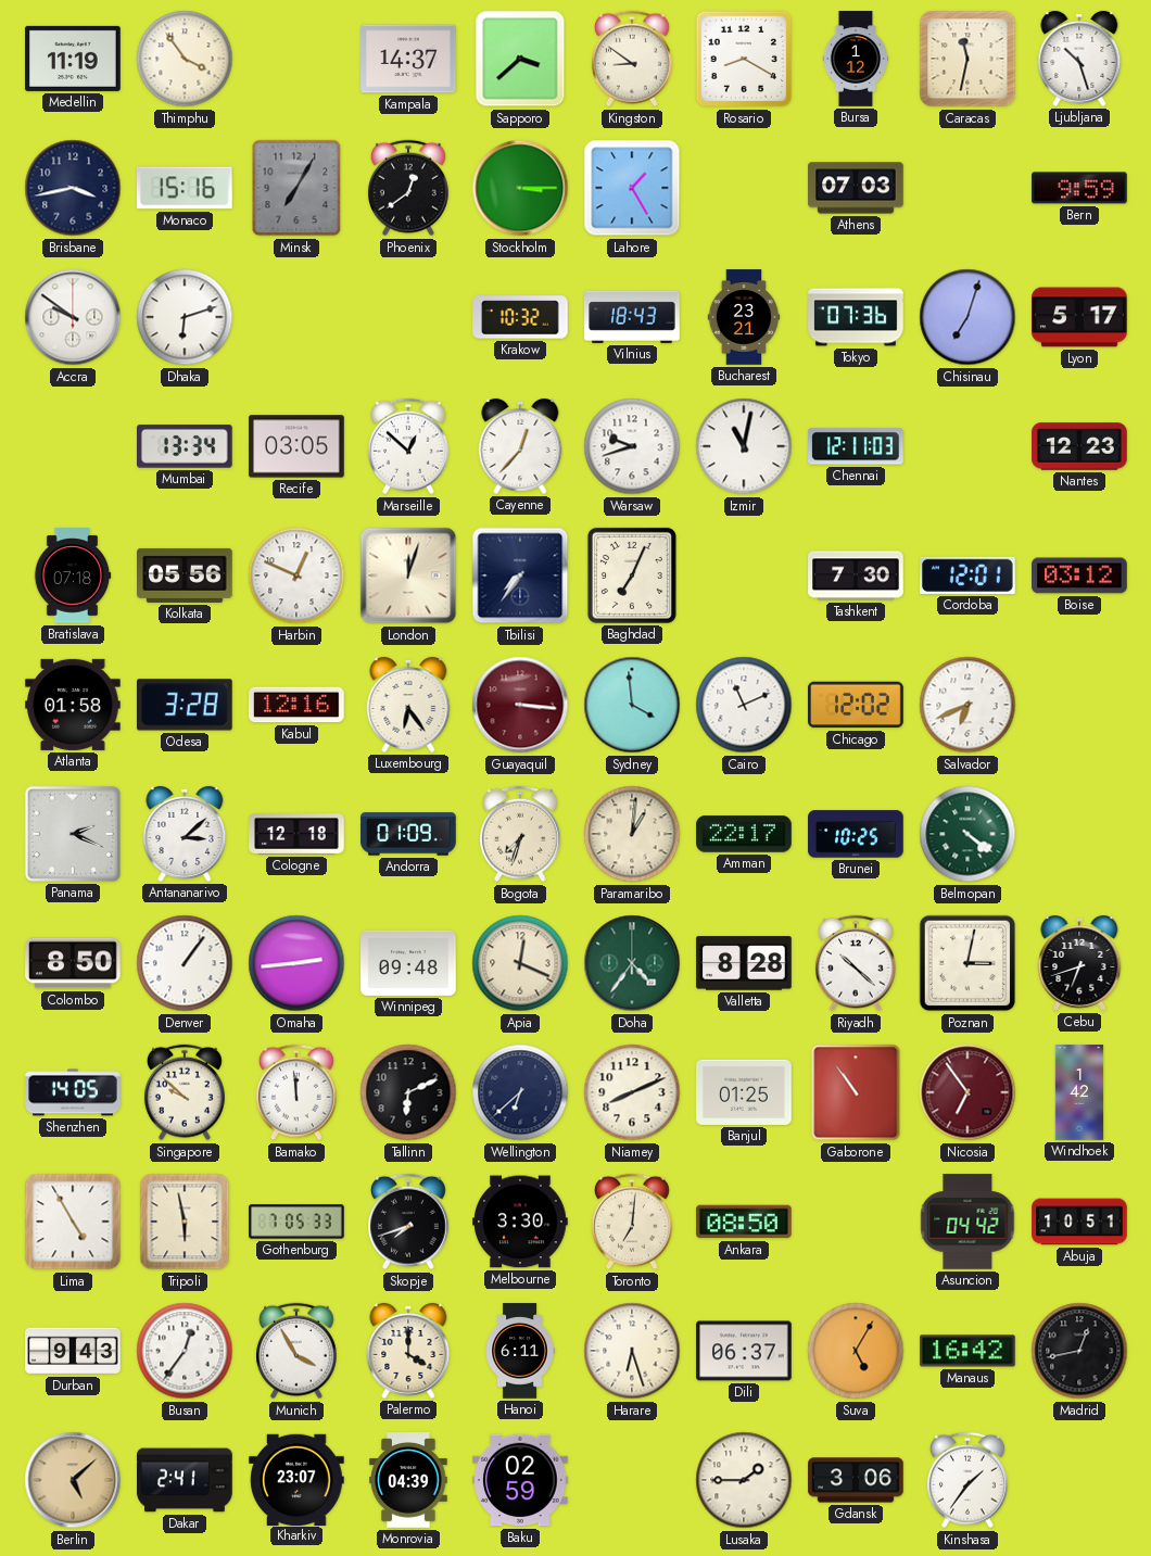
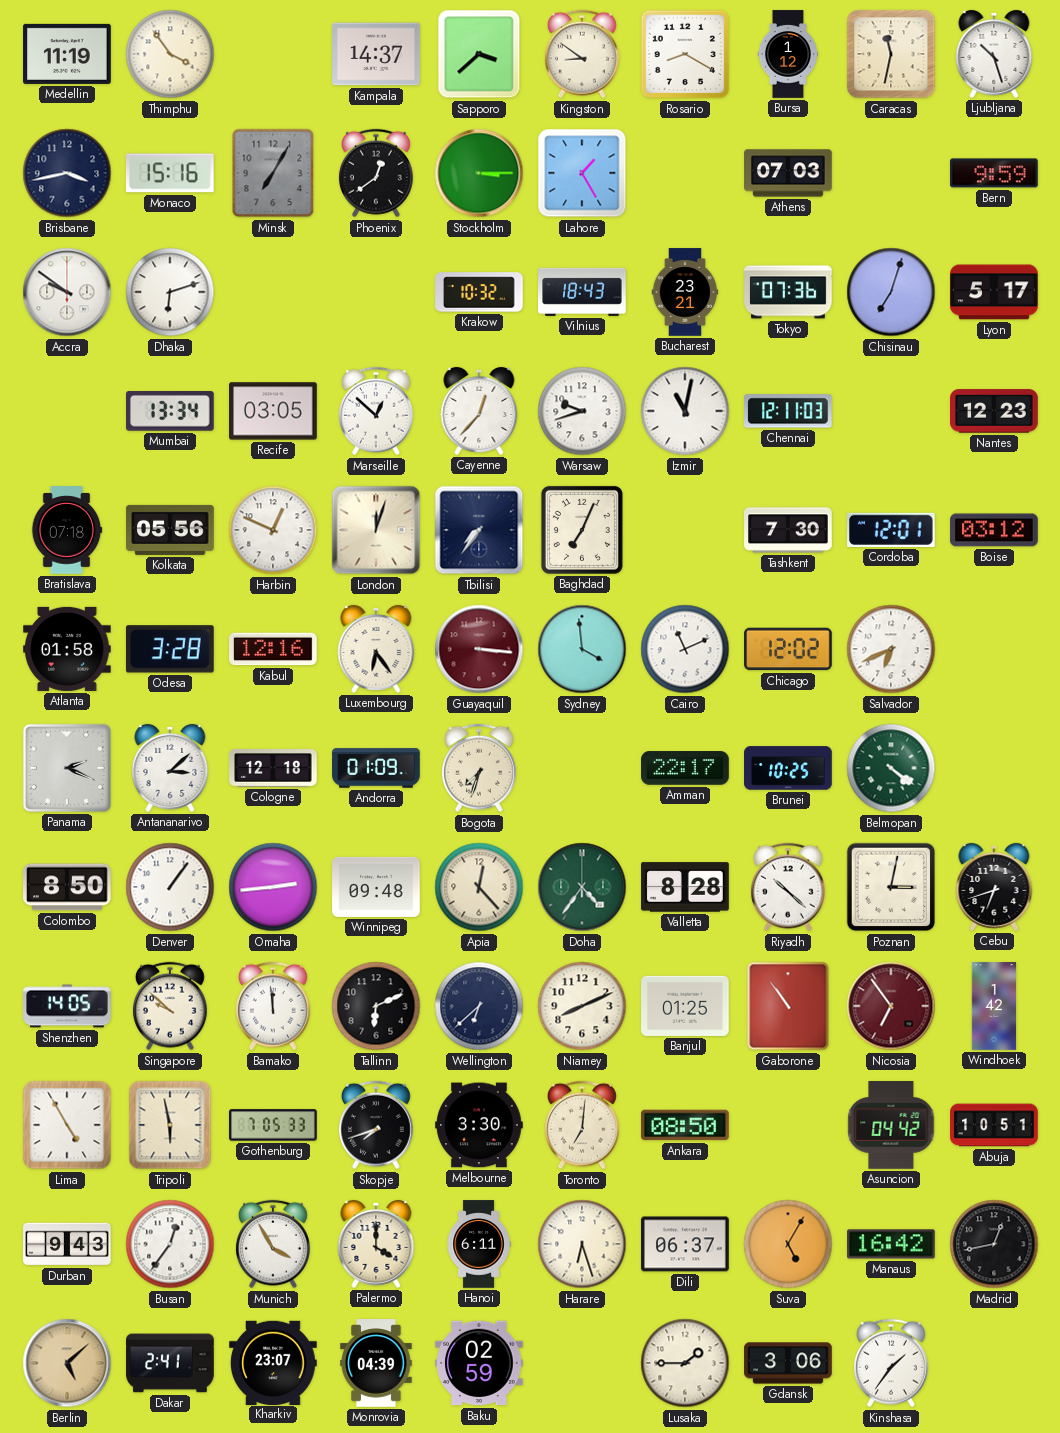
Paramaribo: 1:01 -> none
Apia: 12:19 -> 12:23
